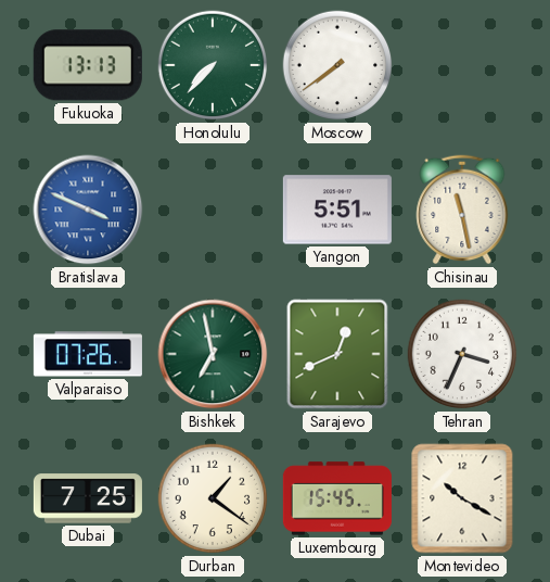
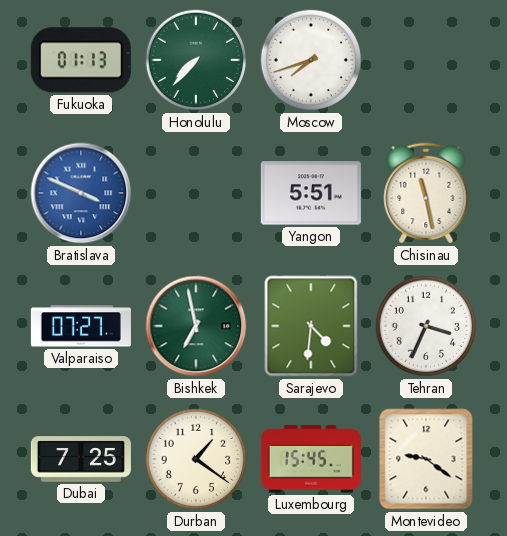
Fukuoka: 13:13 -> 01:13
Moscow: 7:39 -> 7:42
Valparaiso: 07:26 -> 07:27
Sarajevo: 12:41 -> 4:31
Montevideo: 10:20 -> 9:21
